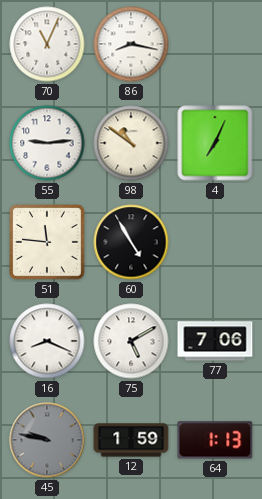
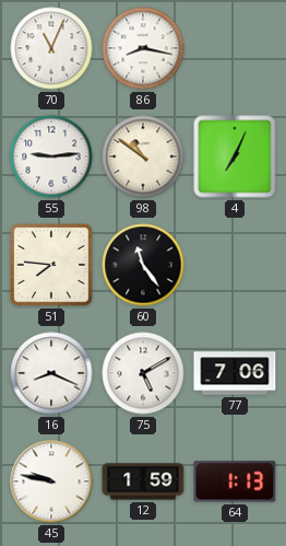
51: 11:46 -> 7:46
60: 4:55 -> 11:24
45 dial: grey -> white
